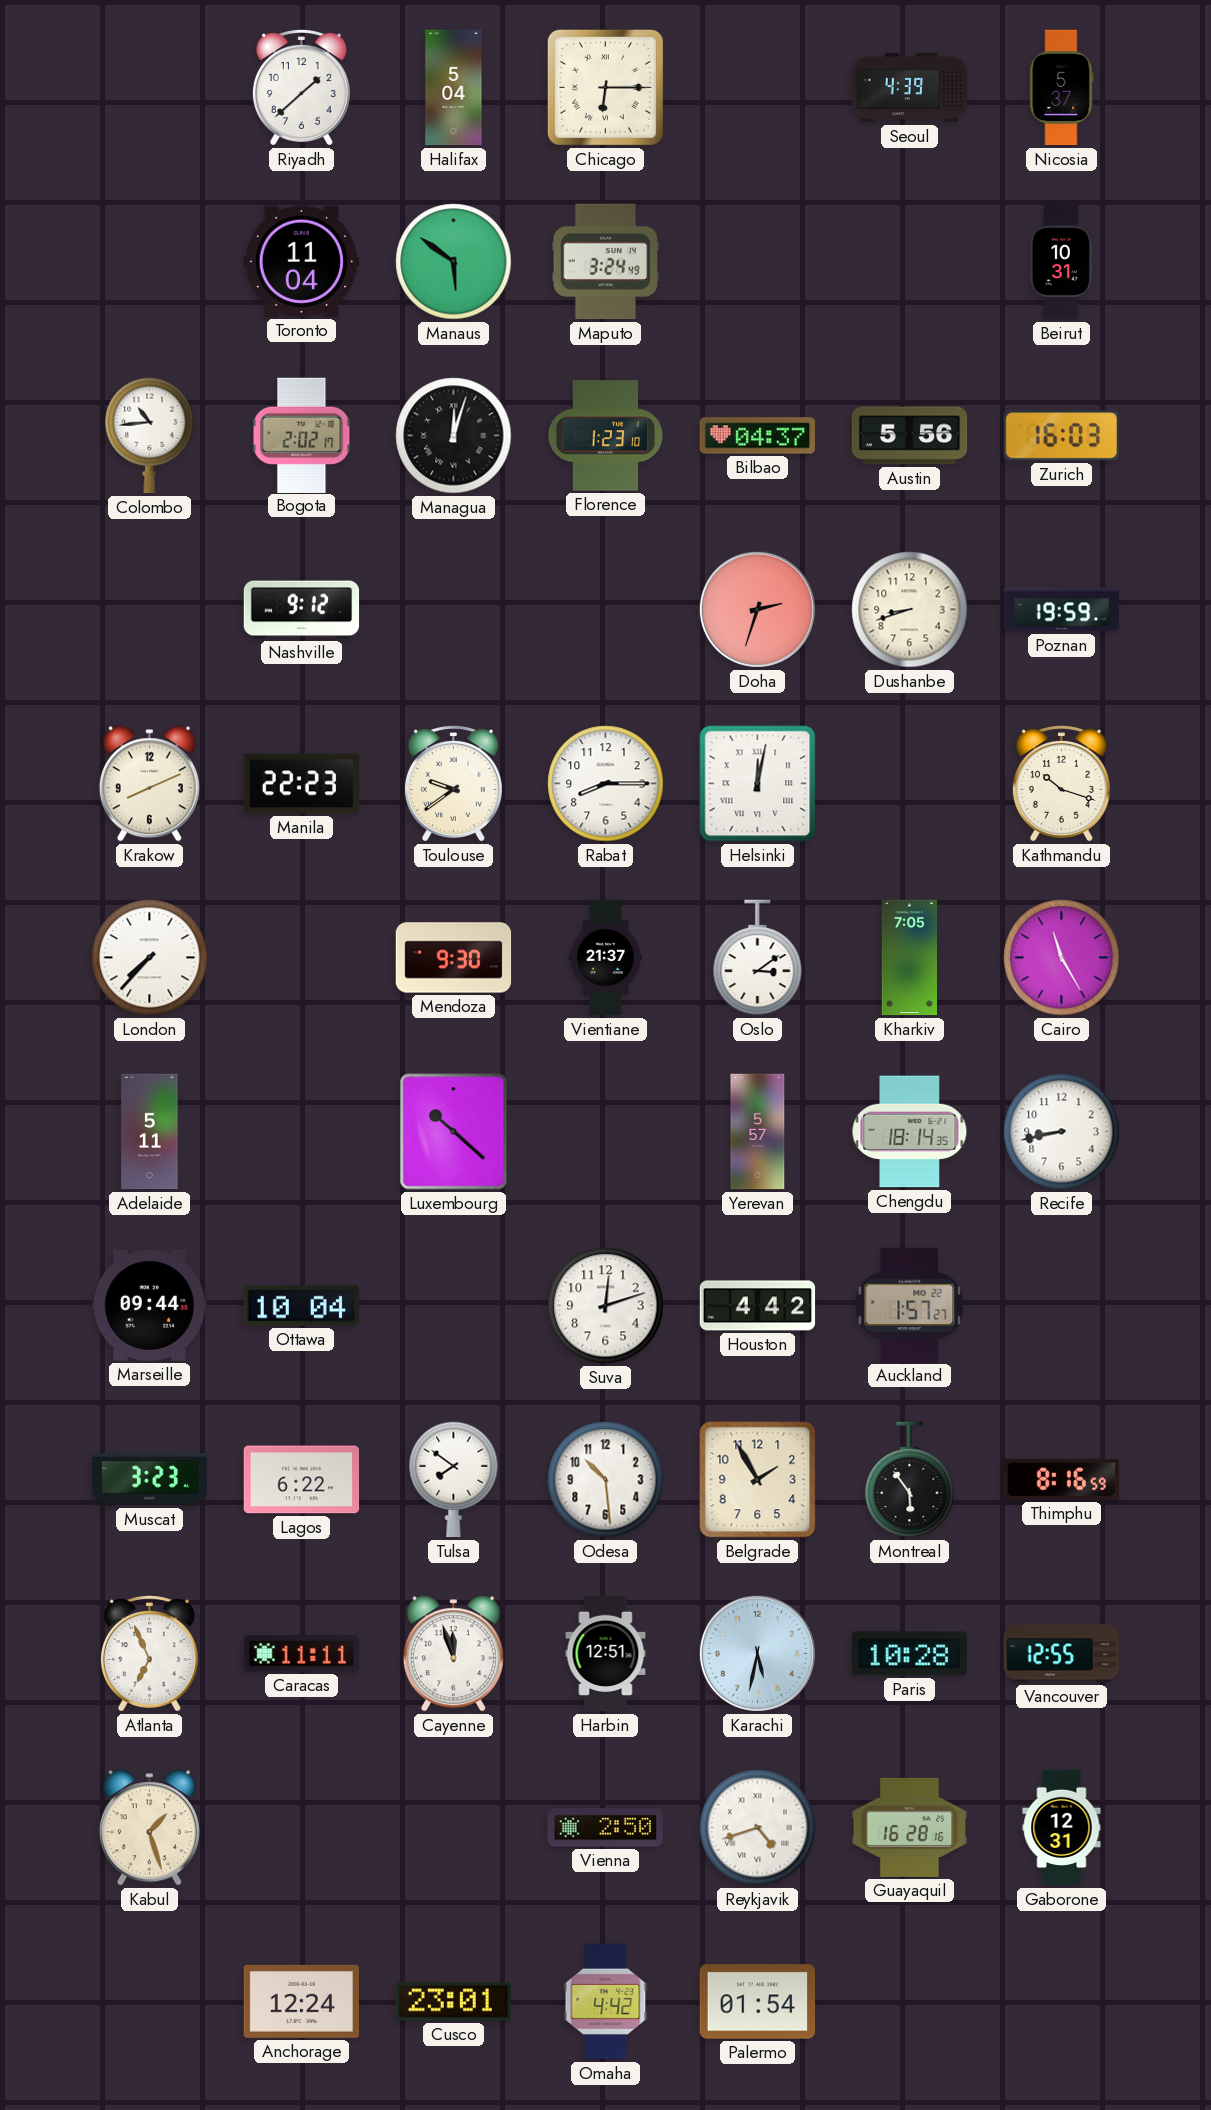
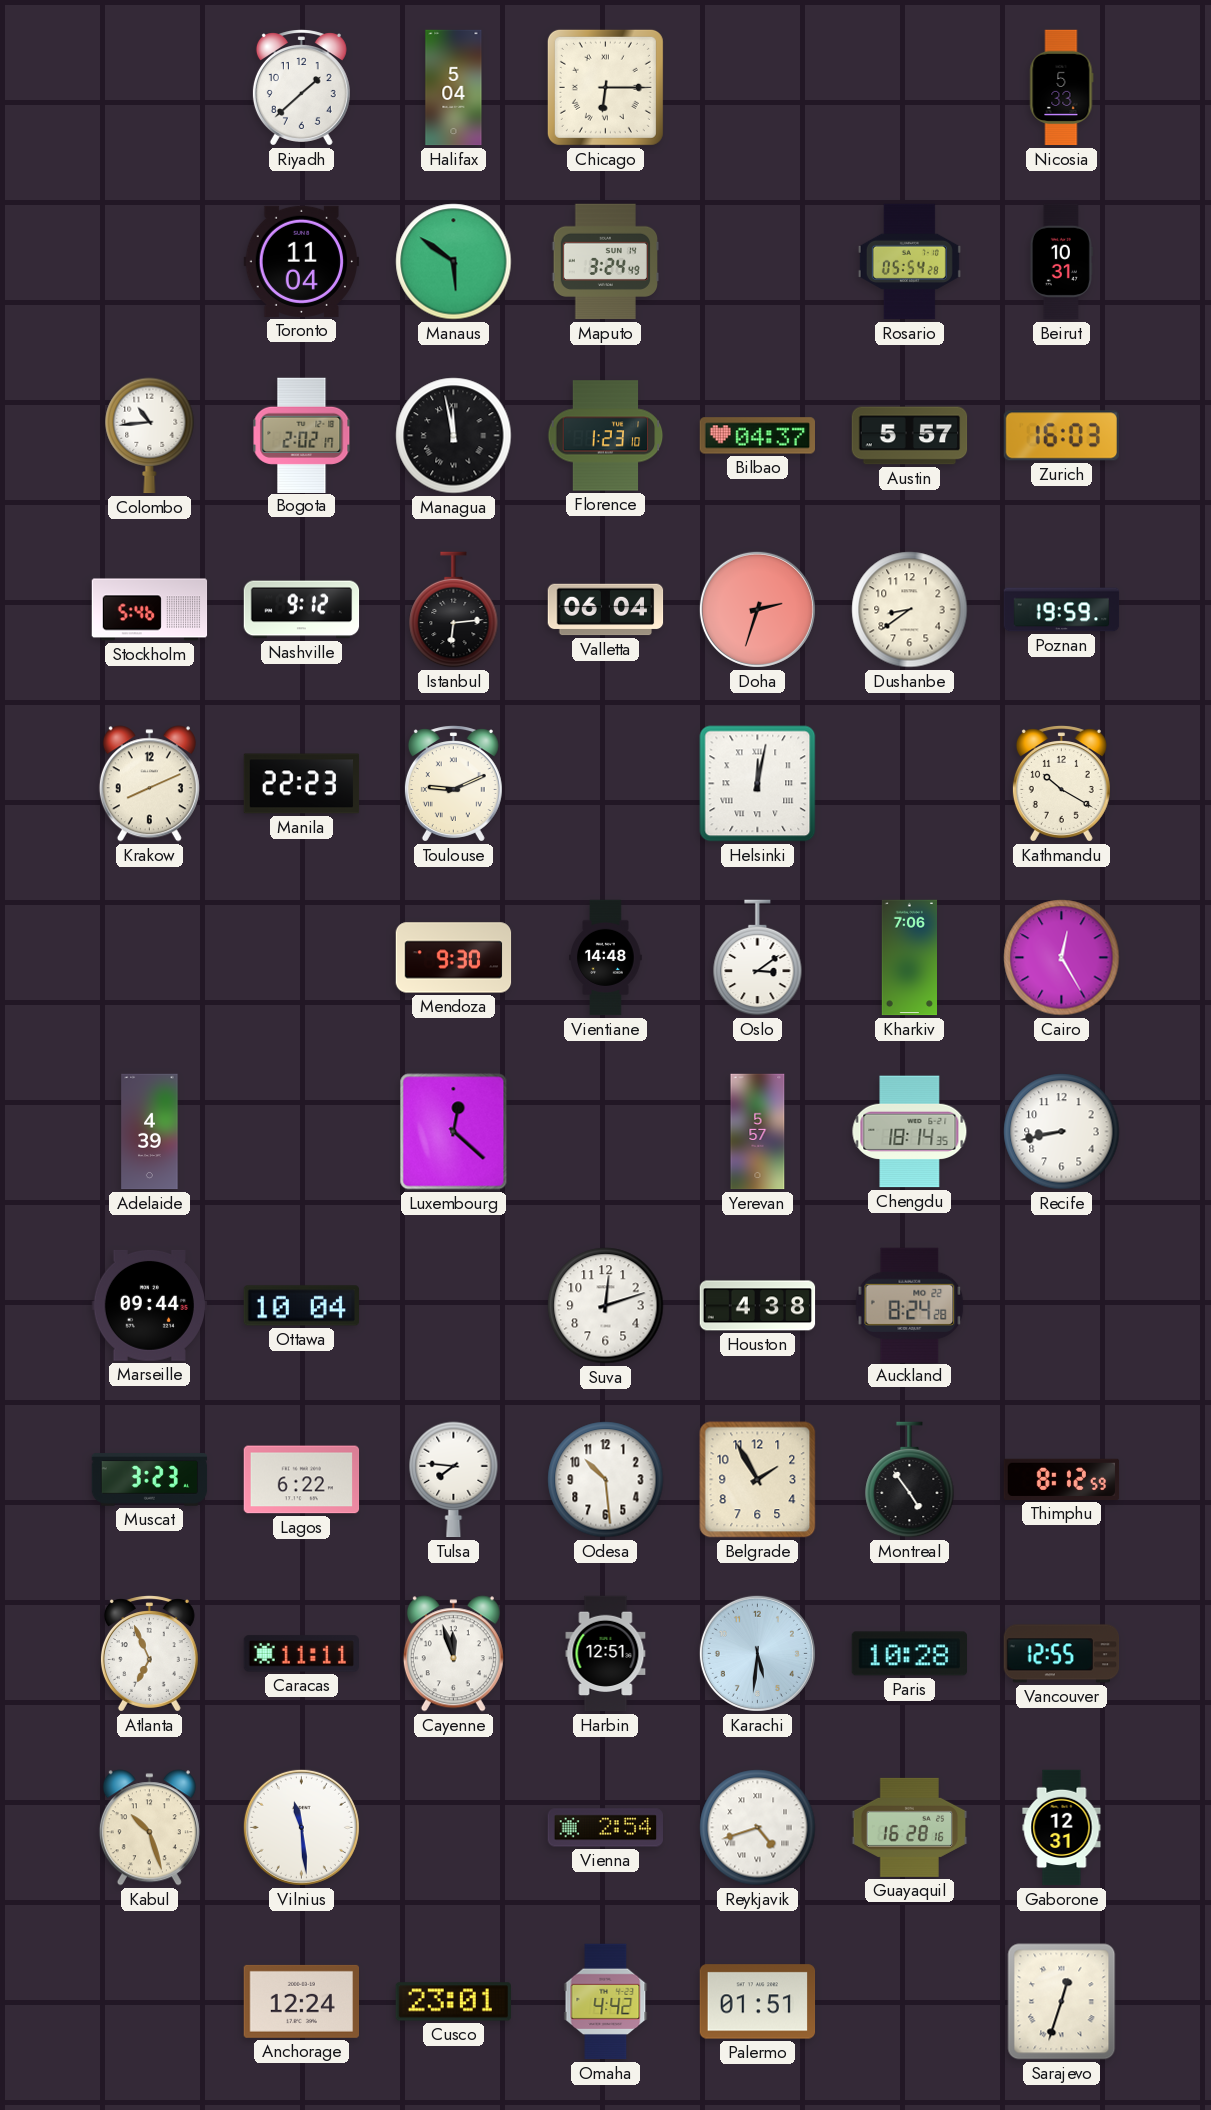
Seoul: 4:39 -> none
Nicosia: 5:37 -> 5:33
Rosario: none -> 05:54
Managua: 12:03 -> 11:58
Austin: 5:56 -> 5:57
Stockholm: none -> 5:46
Istanbul: none -> 6:14
Valletta: none -> 06:04
Dushanbe: 8:42 -> 8:39
Toulouse: 9:39 -> 9:11
Rabat: 8:15 -> none
Kathmandu: 10:18 -> 10:20
London: 7:37 -> none
Vientiane: 21:37 -> 14:48
Kharkiv: 7:05 -> 7:06
Cairo: 11:25 -> 12:25
Adelaide: 5:11 -> 4:39
Luxembourg: 10:22 -> 12:22
Houston: 4:42 -> 4:38
Auckland: 1:57 -> 8:24
Tulsa: 7:51 -> 7:46
Montreal: 5:54 -> 4:54
Thimphu: 8:16 -> 8:12
Karachi: 5:32 -> 5:31
Kabul: 1:27 -> 10:27
Vilnius: none -> 11:29
Vienna: 2:50 -> 2:54
Palermo: 01:54 -> 01:51
Sarajevo: none -> 12:33
